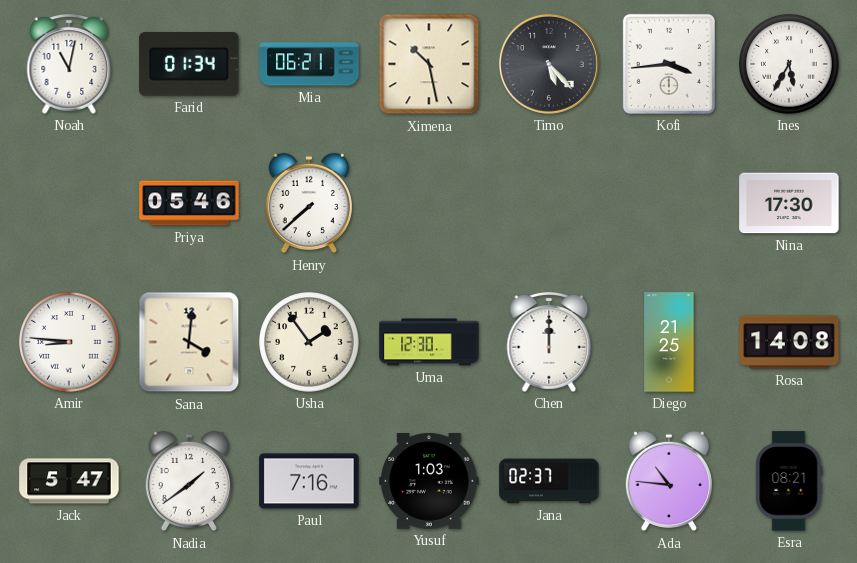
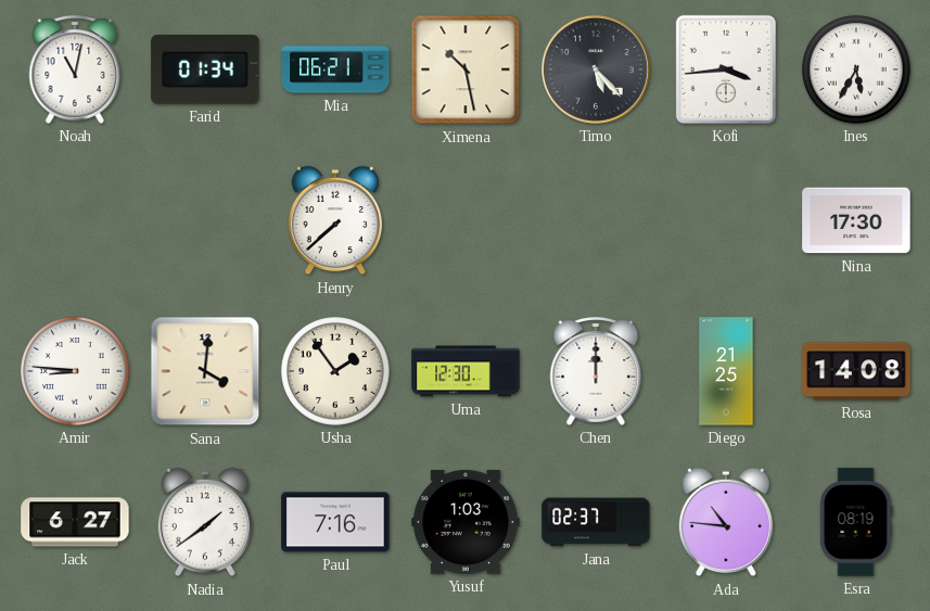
Priya: 05:46 -> none
Jack: 5:47 -> 6:27
Esra: 08:21 -> 08:19
